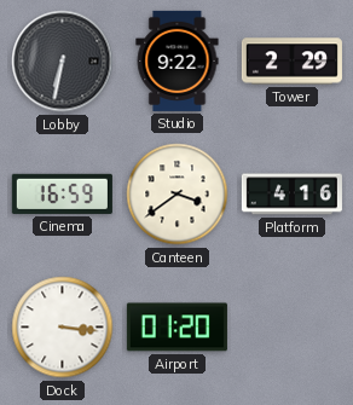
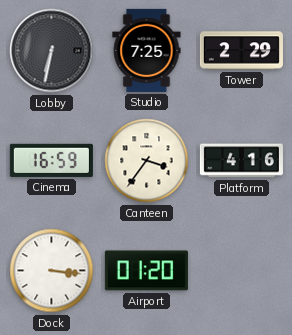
Studio: 9:22 -> 7:25
Canteen: 3:39 -> 3:36
